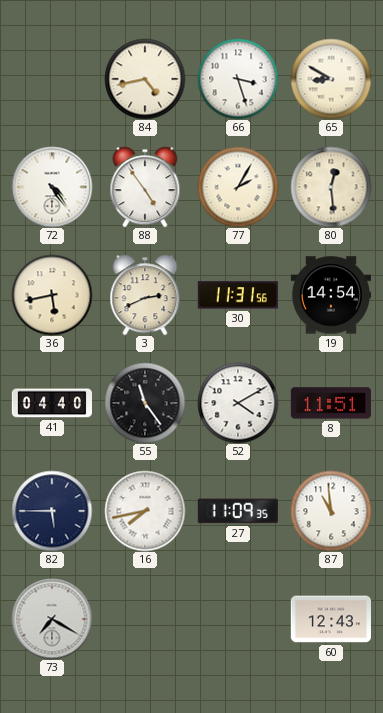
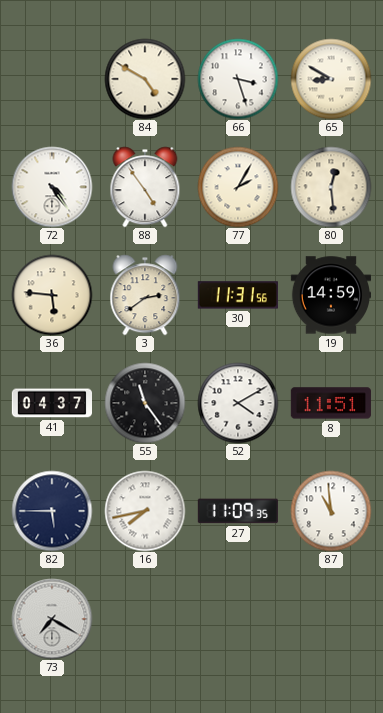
84: 4:43 -> 4:50
36: 5:43 -> 5:46
3: 2:41 -> 2:39
19: 14:54 -> 14:59
41: 04:40 -> 04:37
60: 12:43 -> none
